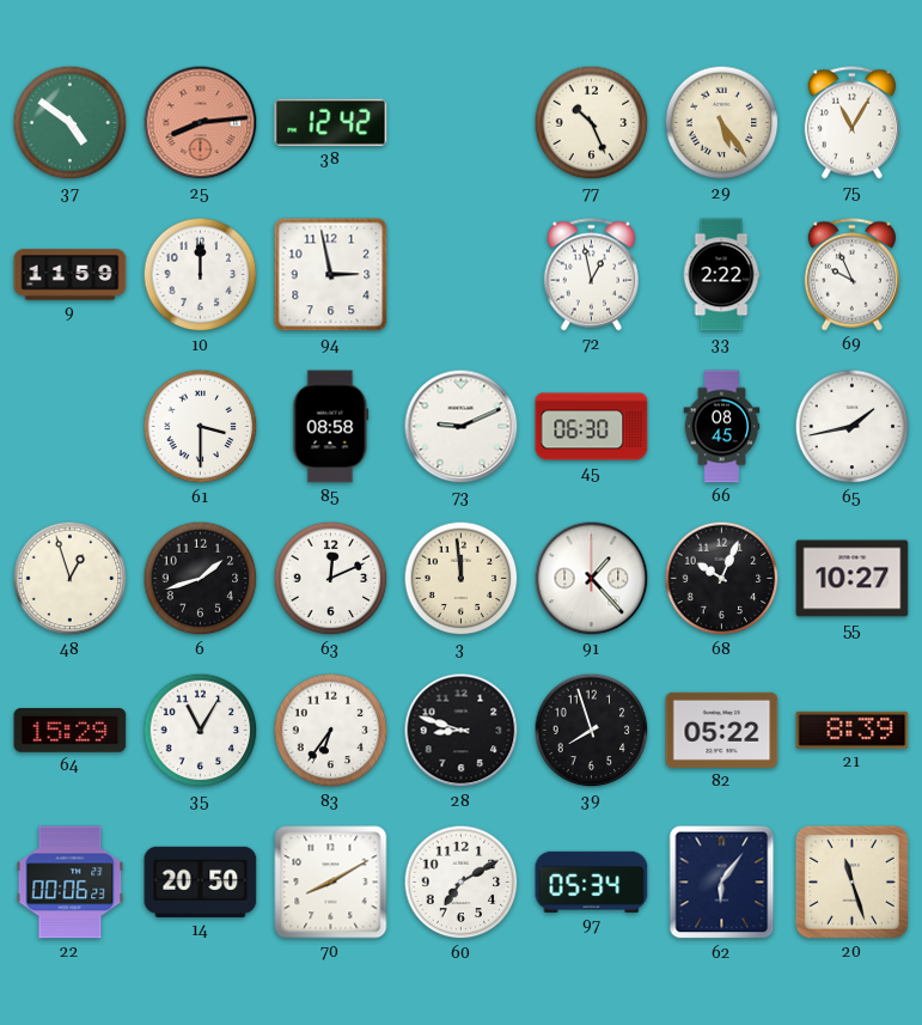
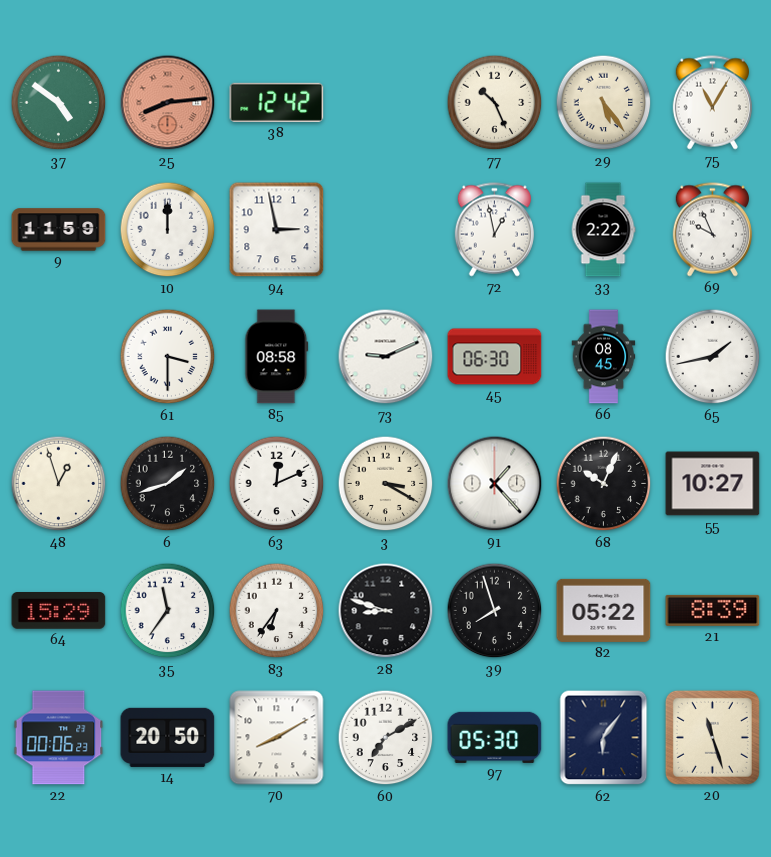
3: 11:59 -> 3:20
35: 11:05 -> 11:36
97: 05:34 -> 05:30
